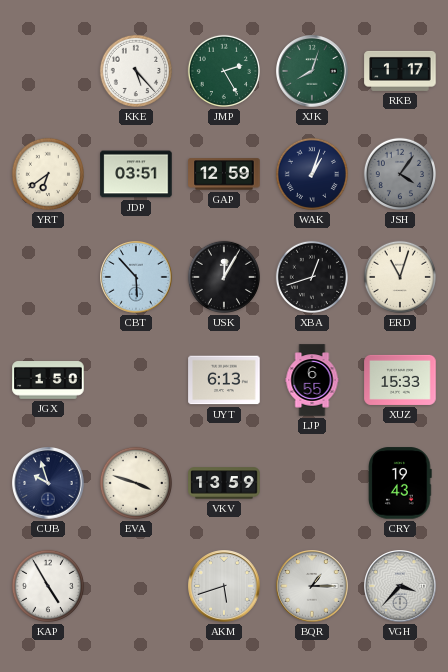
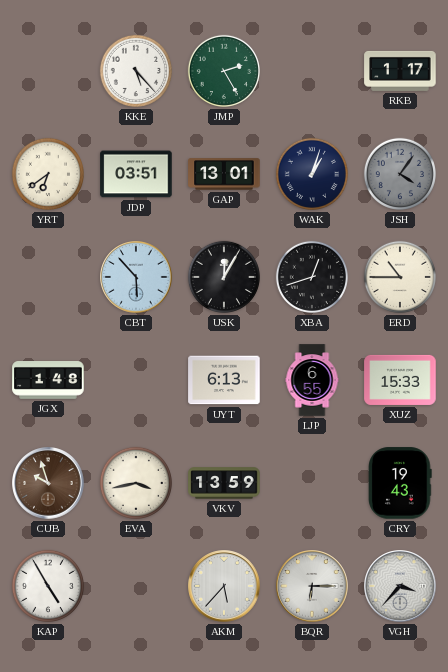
XJK: 8:03 -> none
GAP: 12:59 -> 13:01
ERD: 11:03 -> 10:45
JGX: 1:50 -> 1:48
CUB dial: navy -> brown
EVA: 3:48 -> 3:43
AKM: 5:42 -> 5:37
BQR: 1:15 -> 6:15
